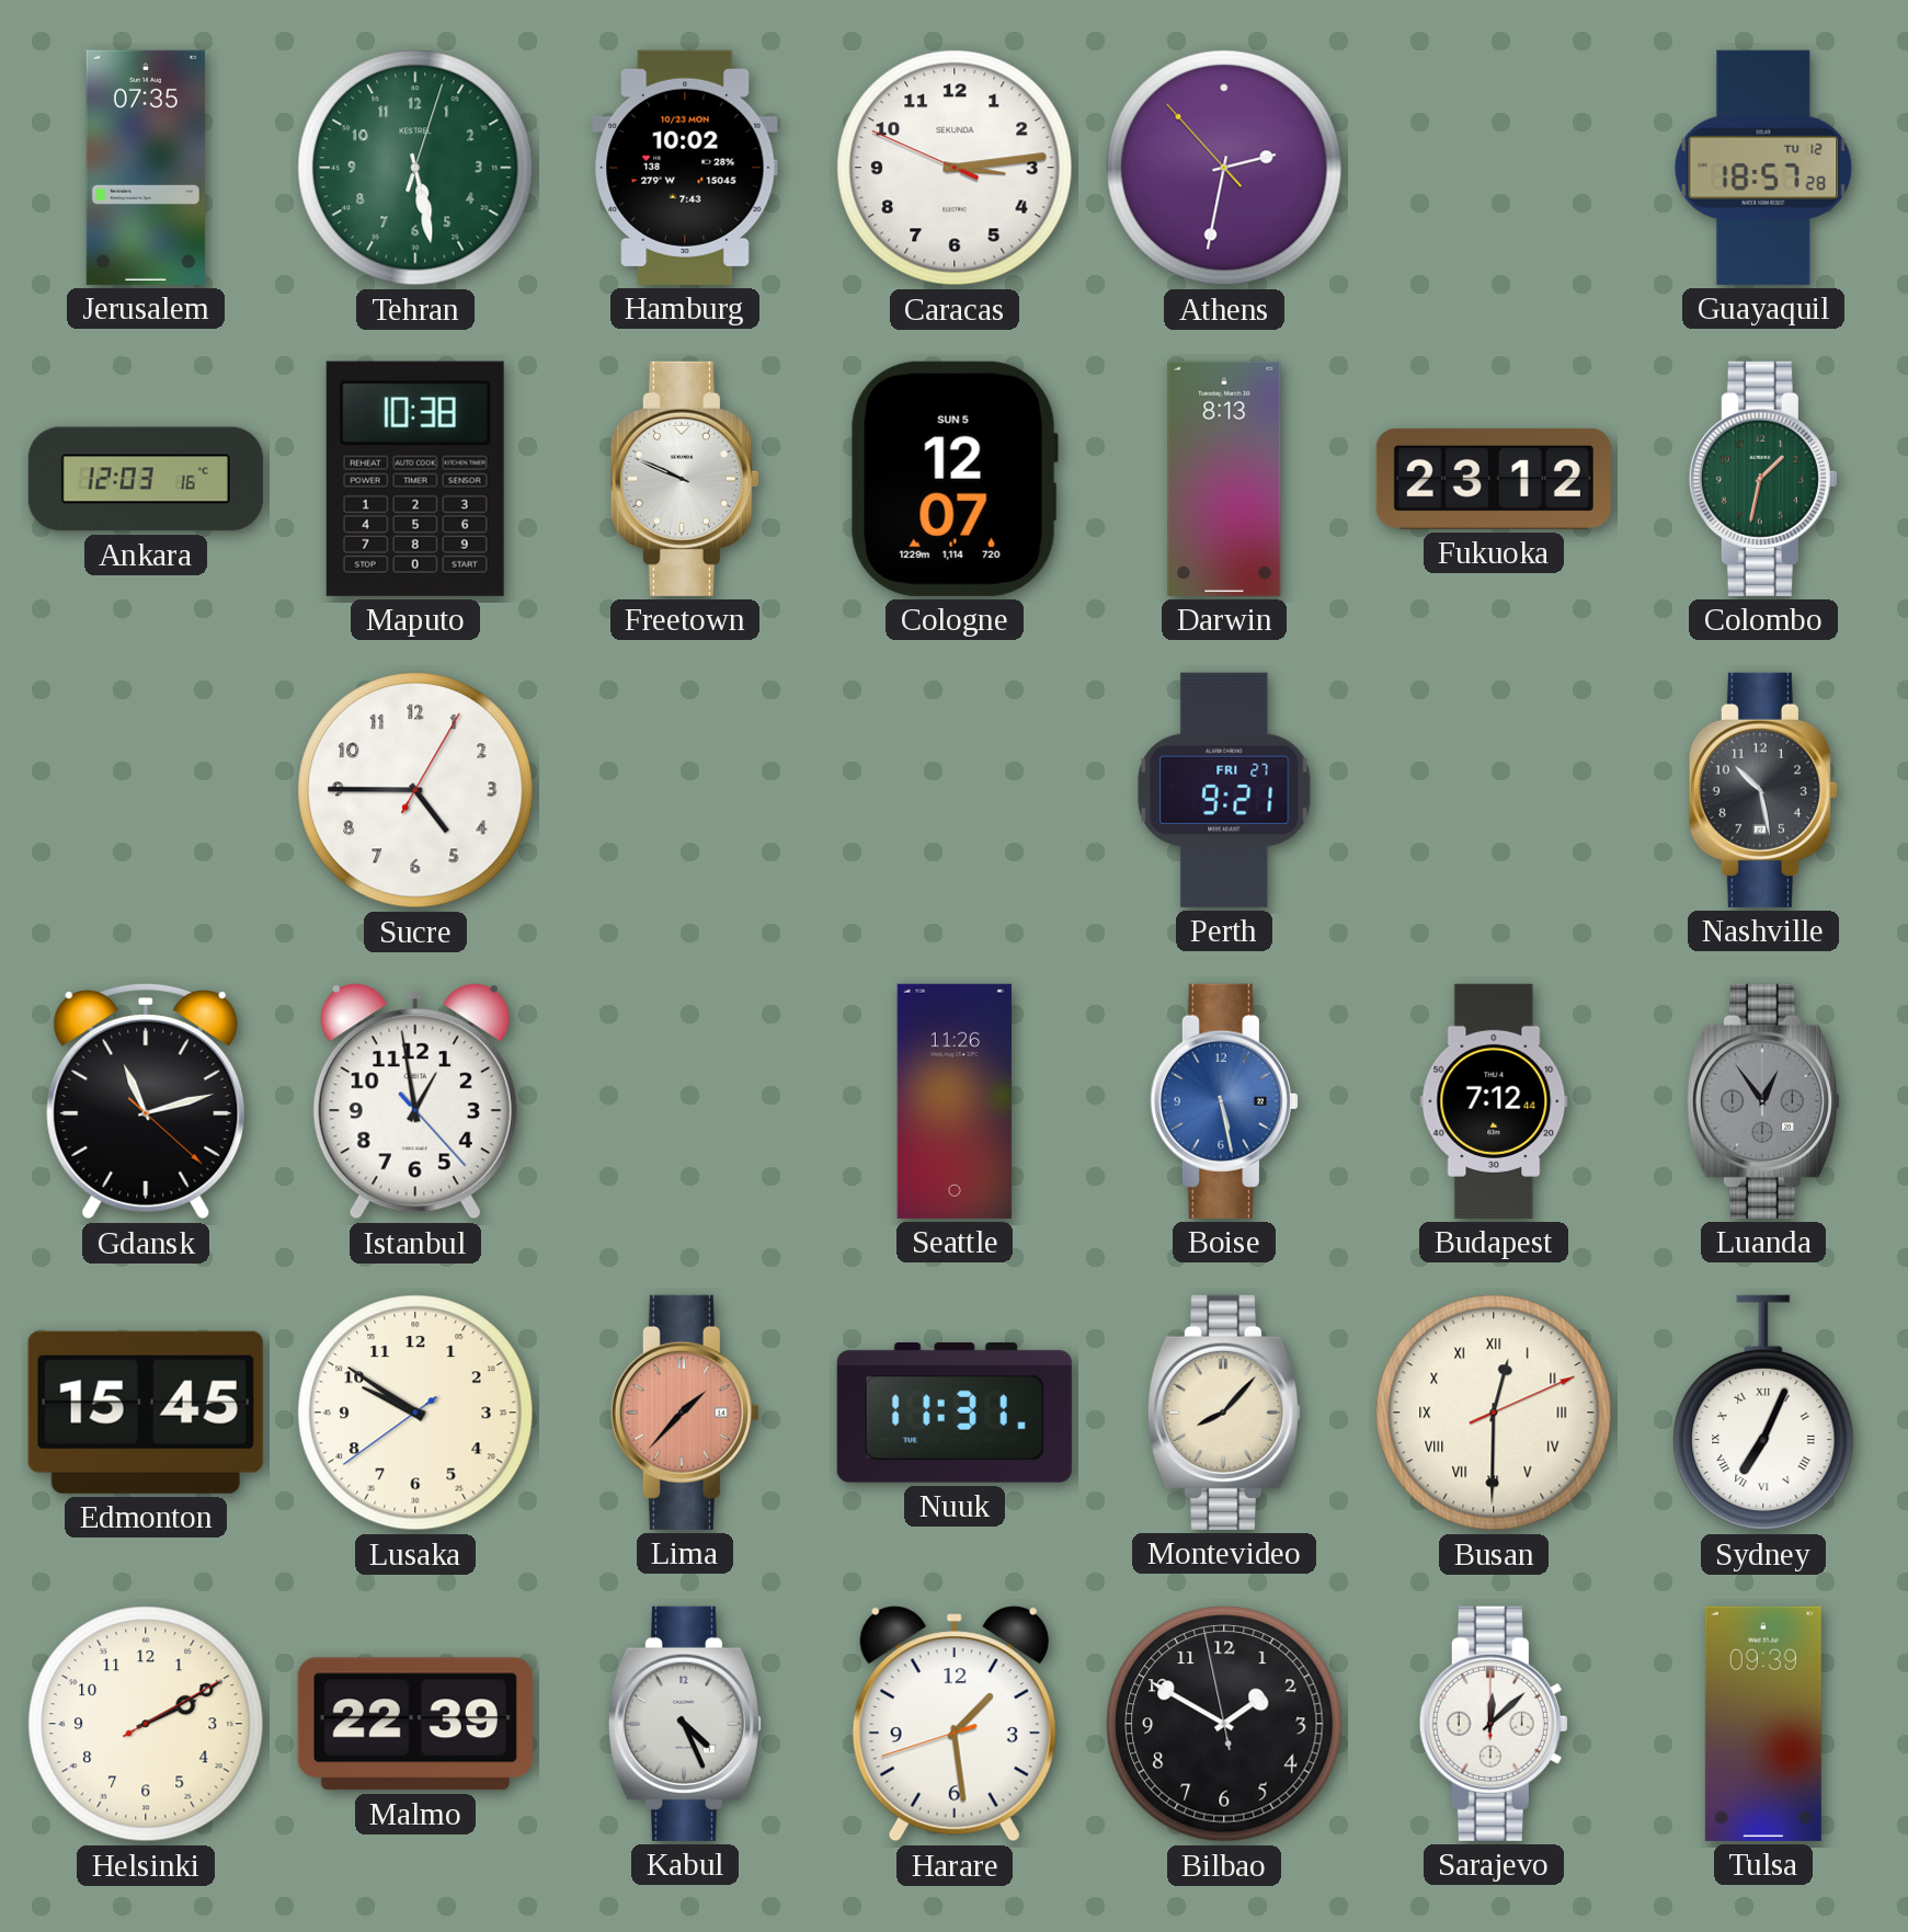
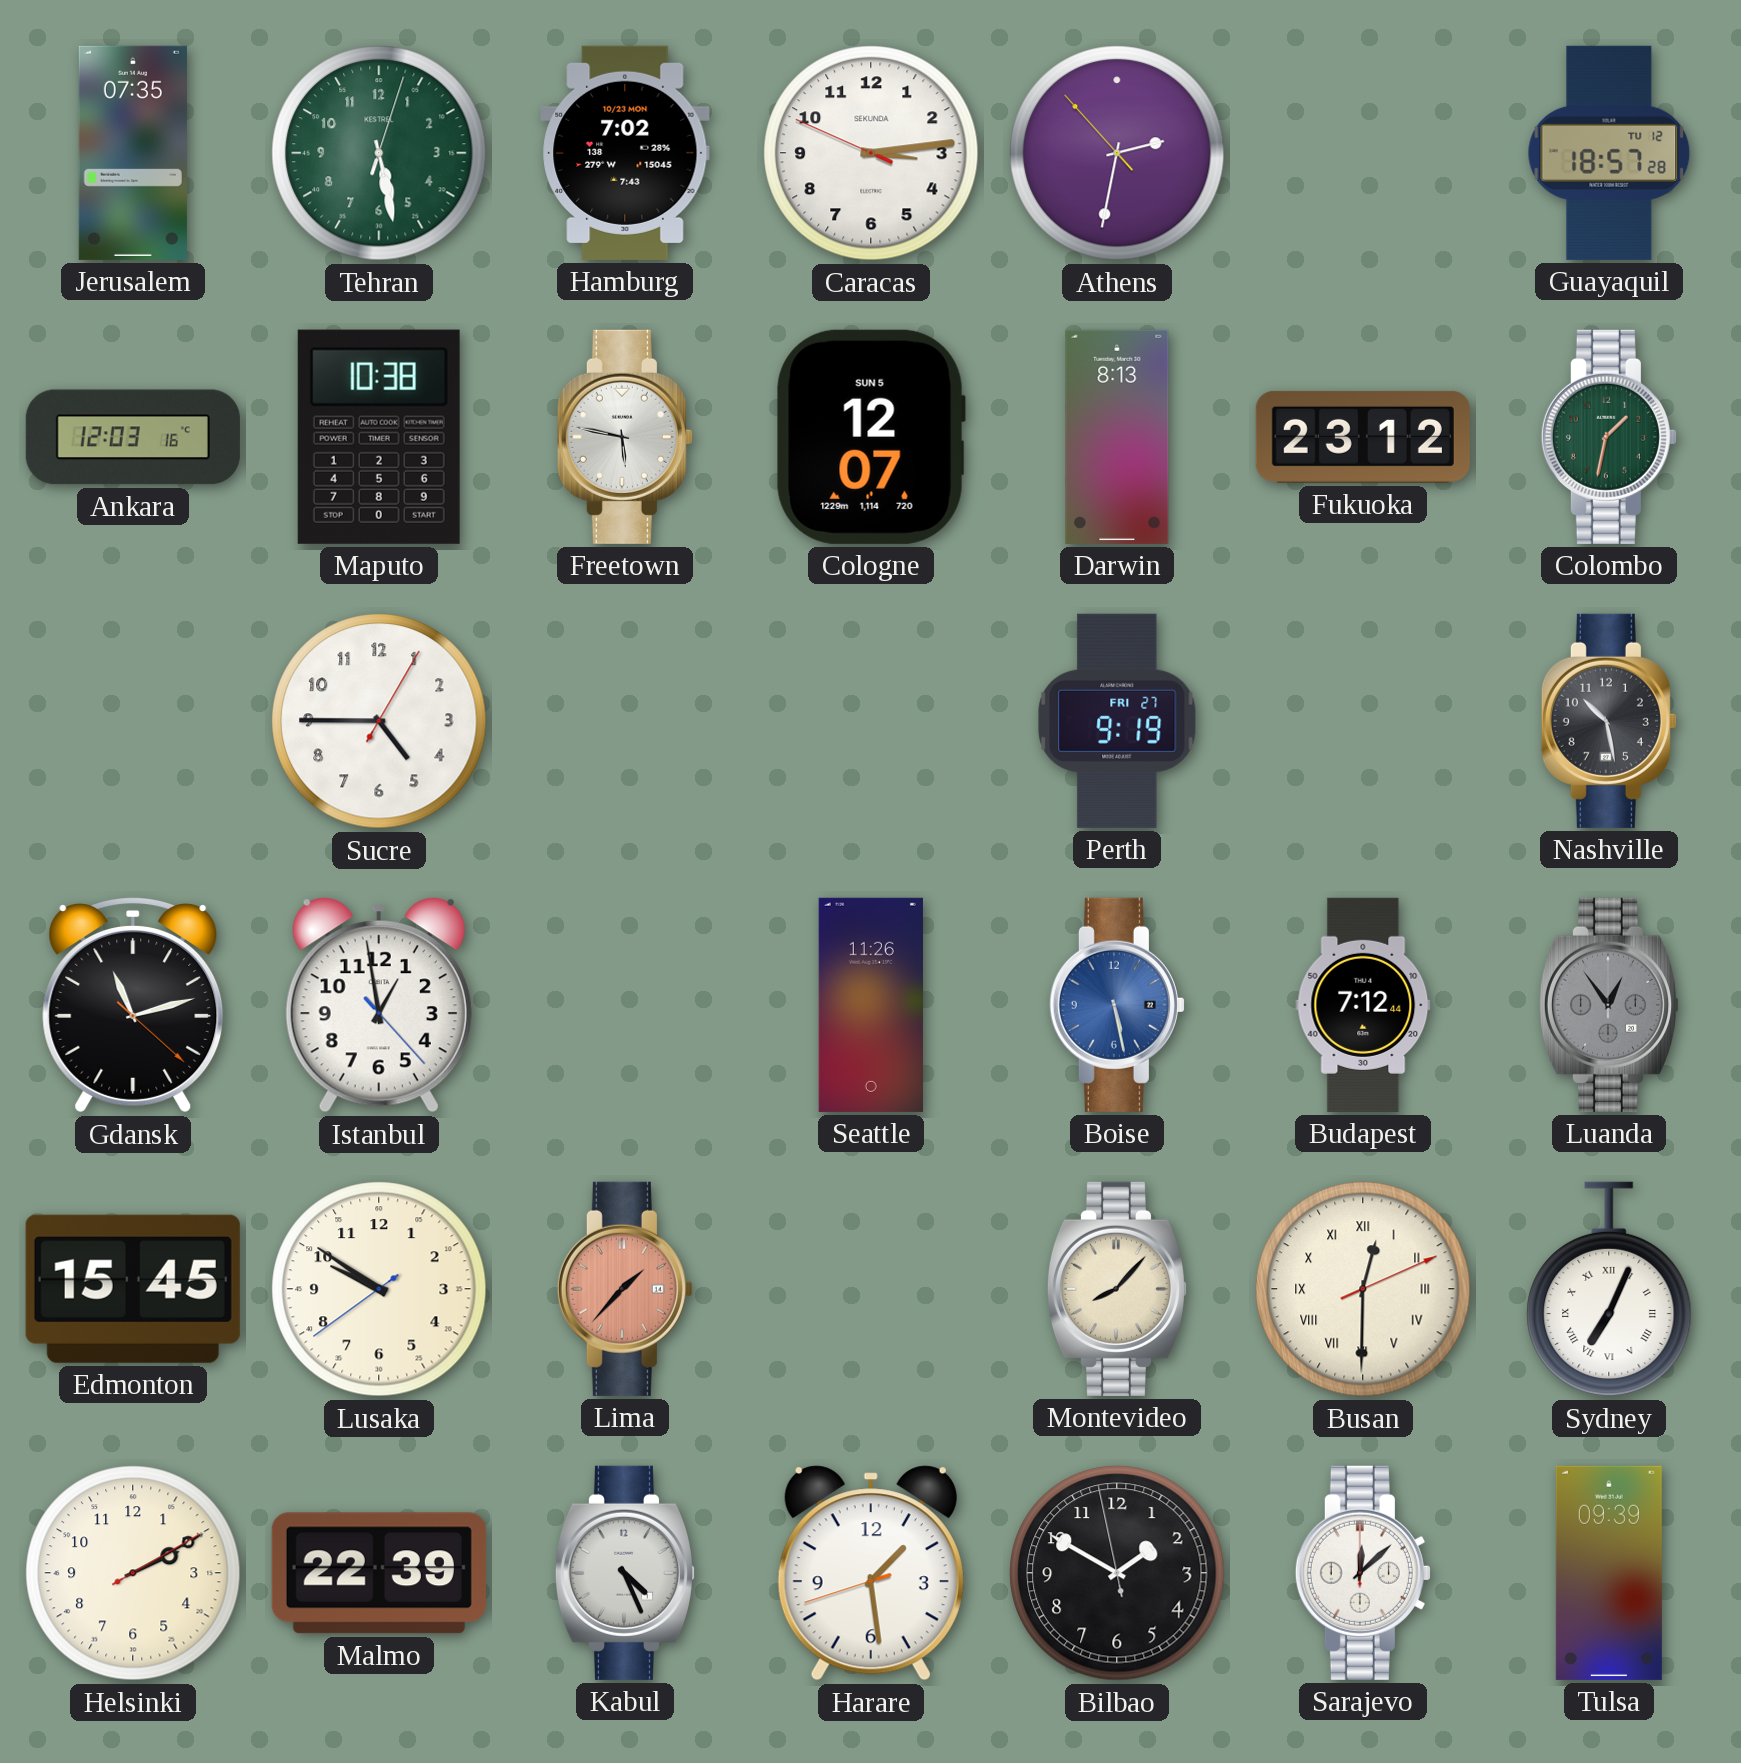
Hamburg: 10:02 -> 7:02
Freetown: 9:49 -> 5:47
Perth: 9:21 -> 9:19
Nuuk: 11:31 -> none
